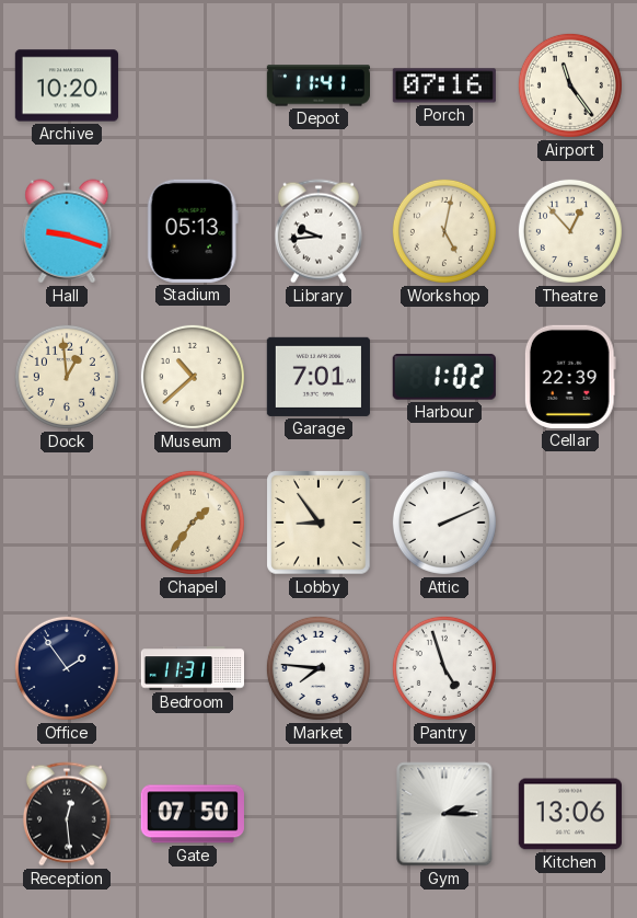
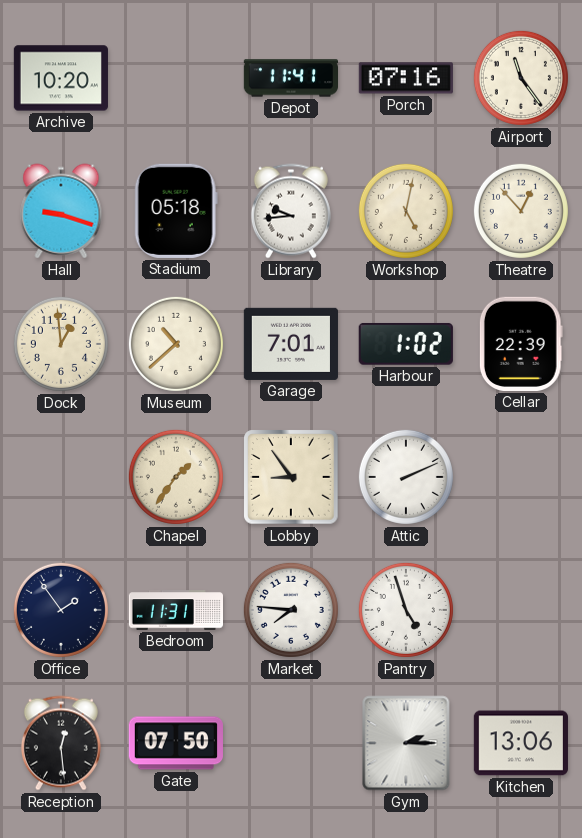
Stadium: 05:13 -> 05:18
